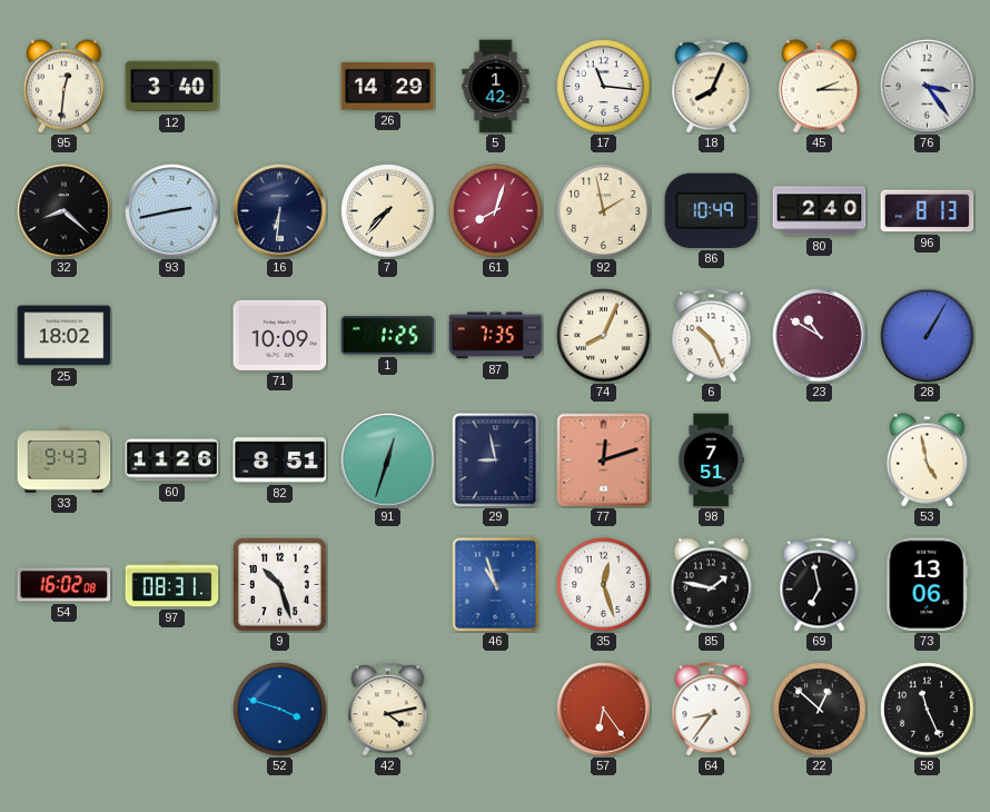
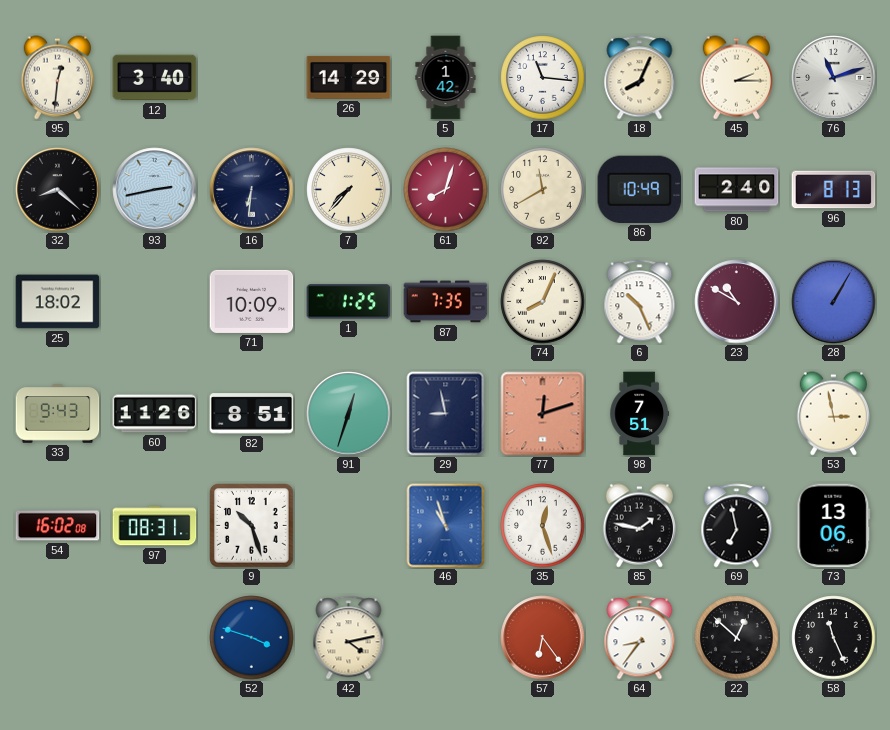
76: 3:24 -> 11:12
92: 1:58 -> 11:40
53: 4:58 -> 2:58
